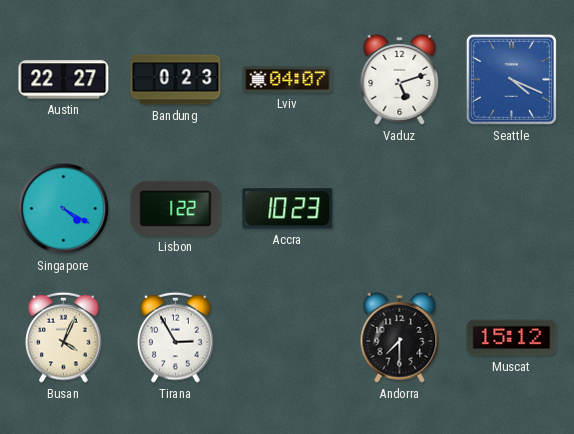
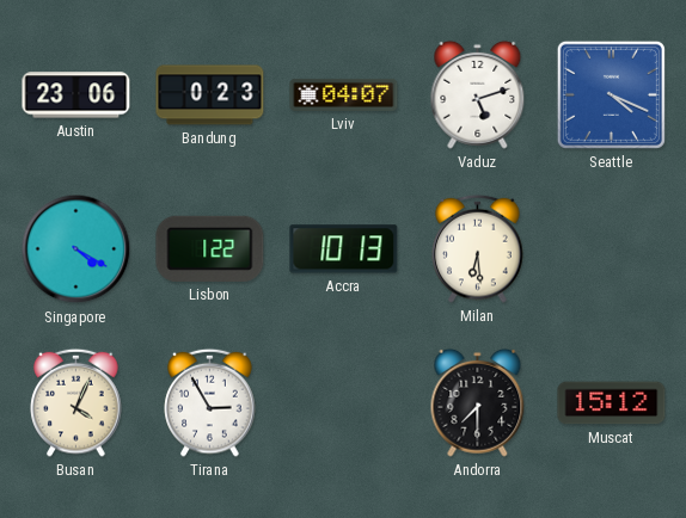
Austin: 22:27 -> 23:06
Accra: 10:23 -> 10:13
Milan: none -> 6:29
